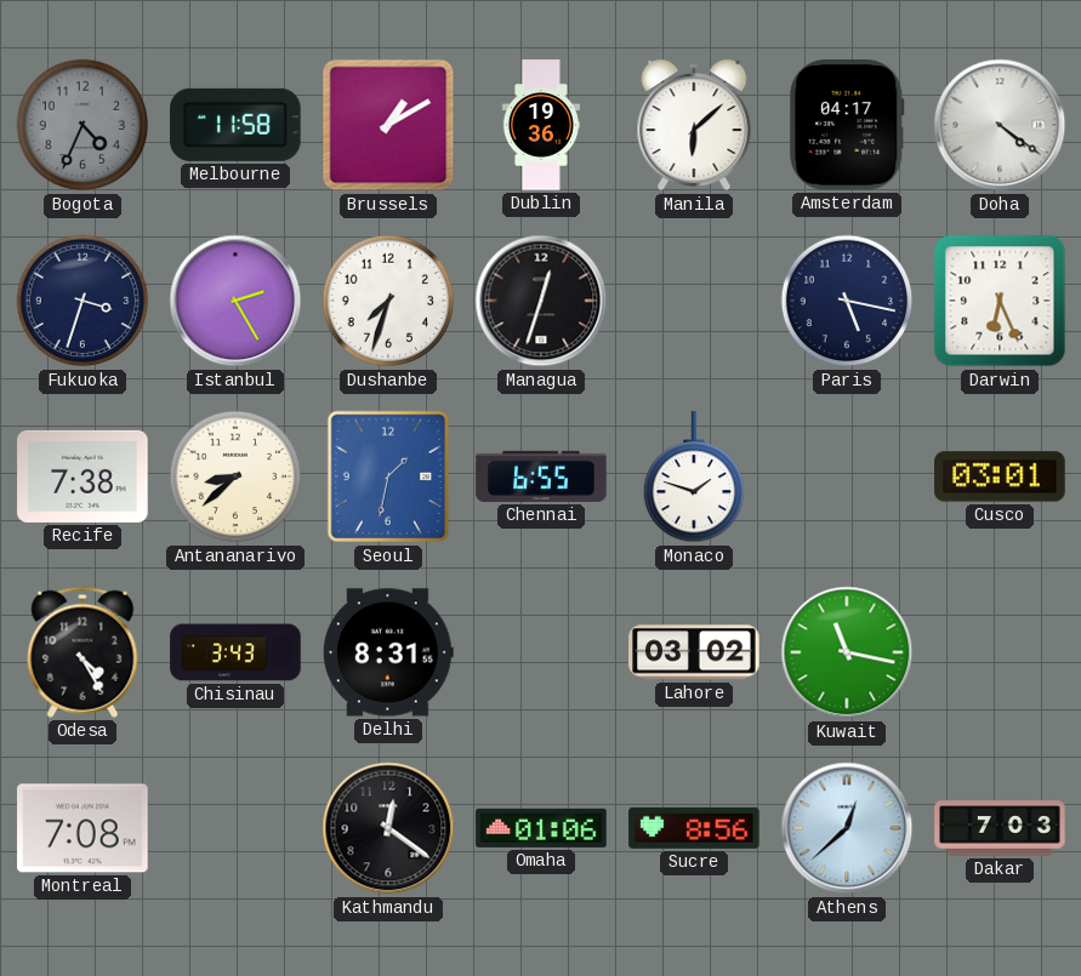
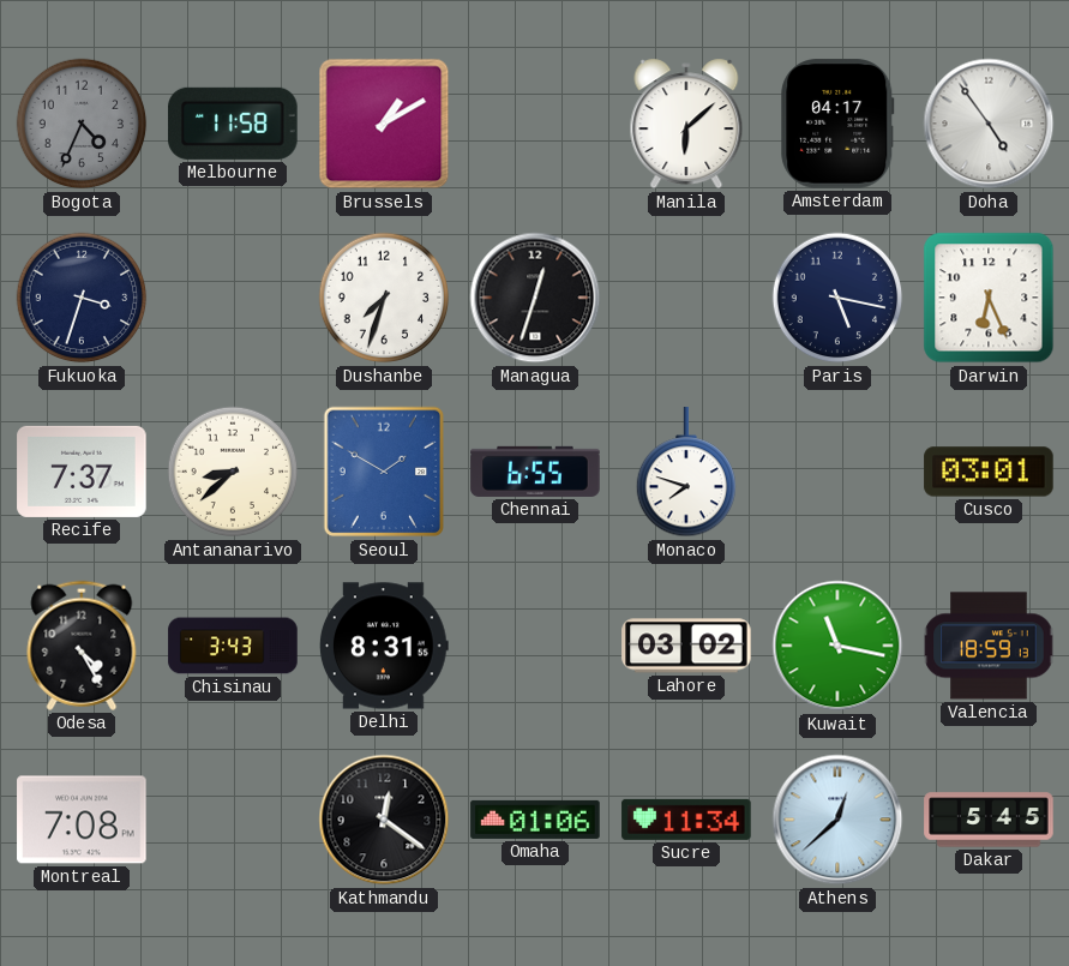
Dublin: 19:36 -> none
Doha: 4:21 -> 4:54
Istanbul: 2:25 -> none
Recife: 7:38 -> 7:37
Seoul: 1:32 -> 1:50
Monaco: 1:48 -> 7:48
Valencia: none -> 18:59
Sucre: 8:56 -> 11:34
Dakar: 7:03 -> 5:45
